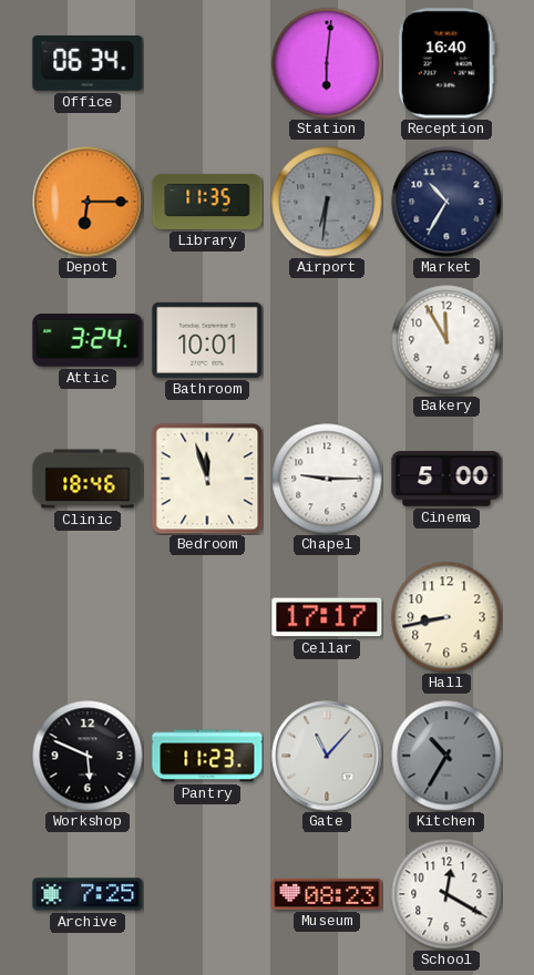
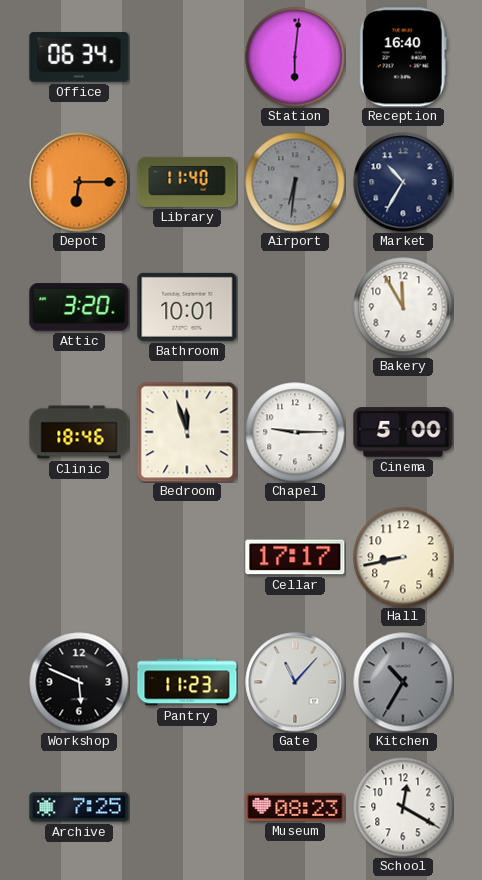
Library: 11:35 -> 11:40
Attic: 3:24 -> 3:20
